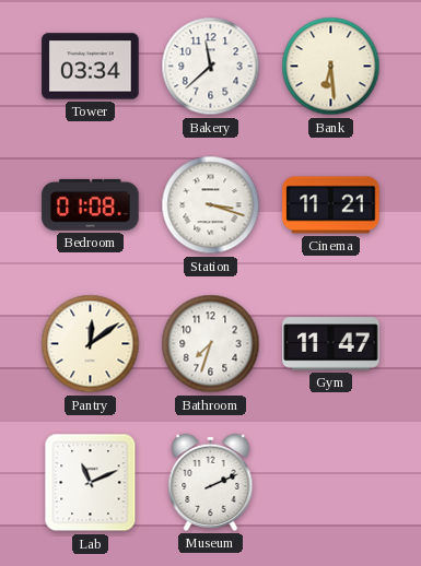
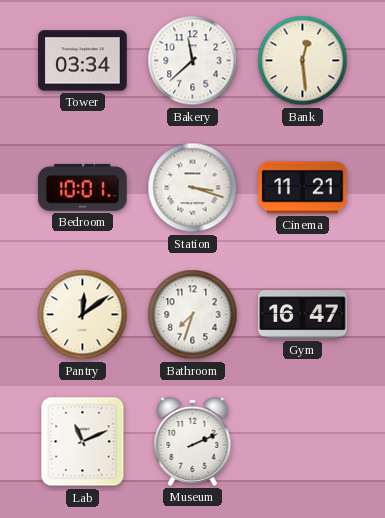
Bank: 6:29 -> 12:29
Bedroom: 01:08 -> 10:01
Gym: 11:47 -> 16:47
